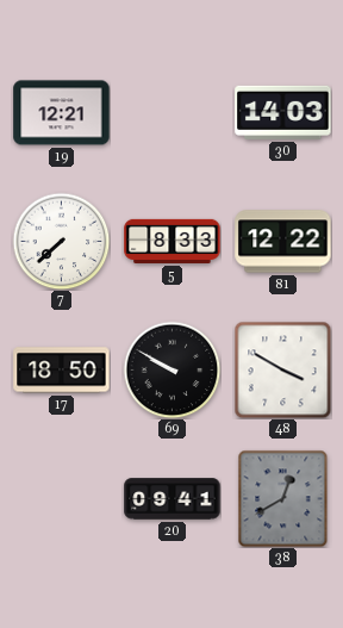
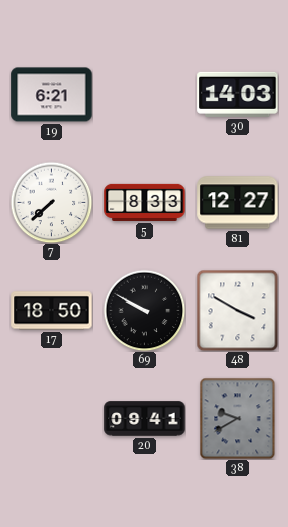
19: 12:21 -> 6:21
81: 12:22 -> 12:27
38: 12:40 -> 9:40
